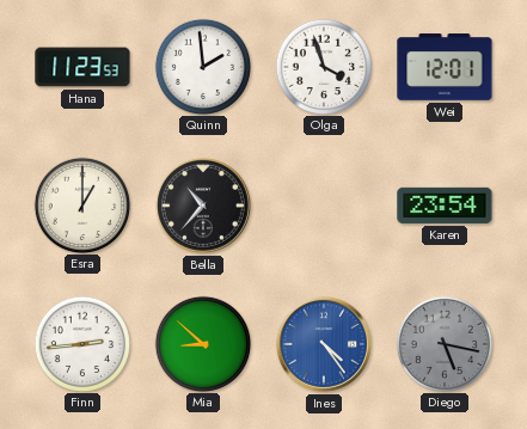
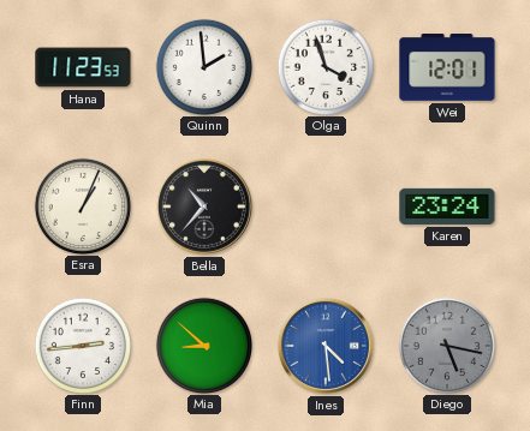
Esra: 1:00 -> 1:04
Karen: 23:54 -> 23:24
Ines: 4:24 -> 4:29
